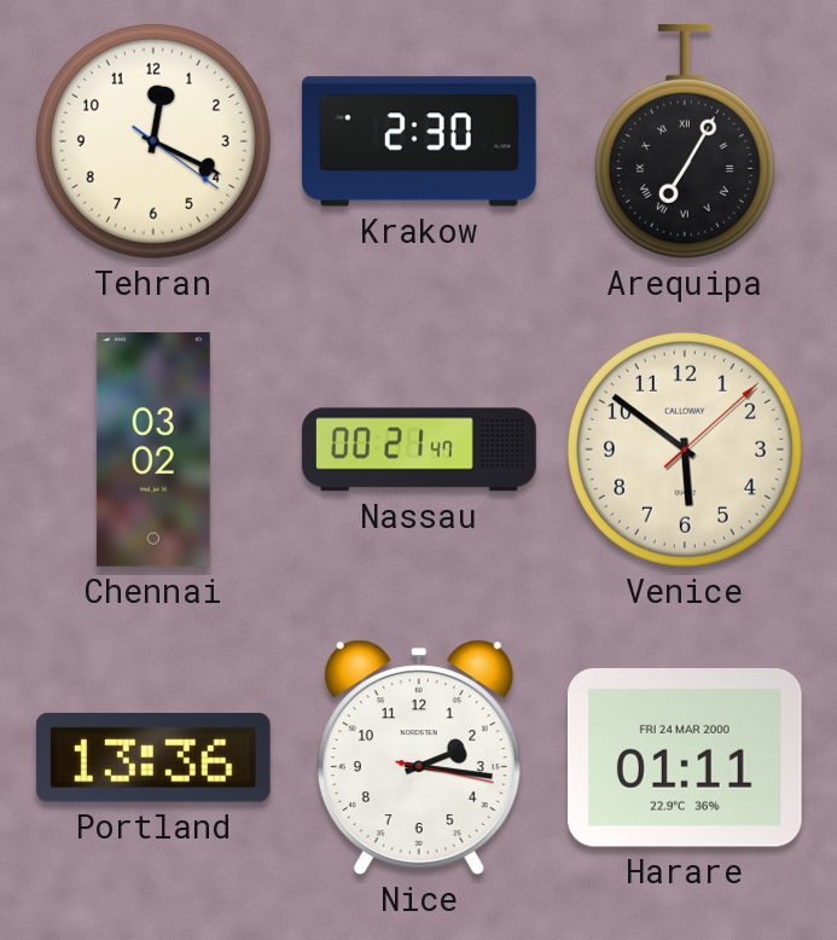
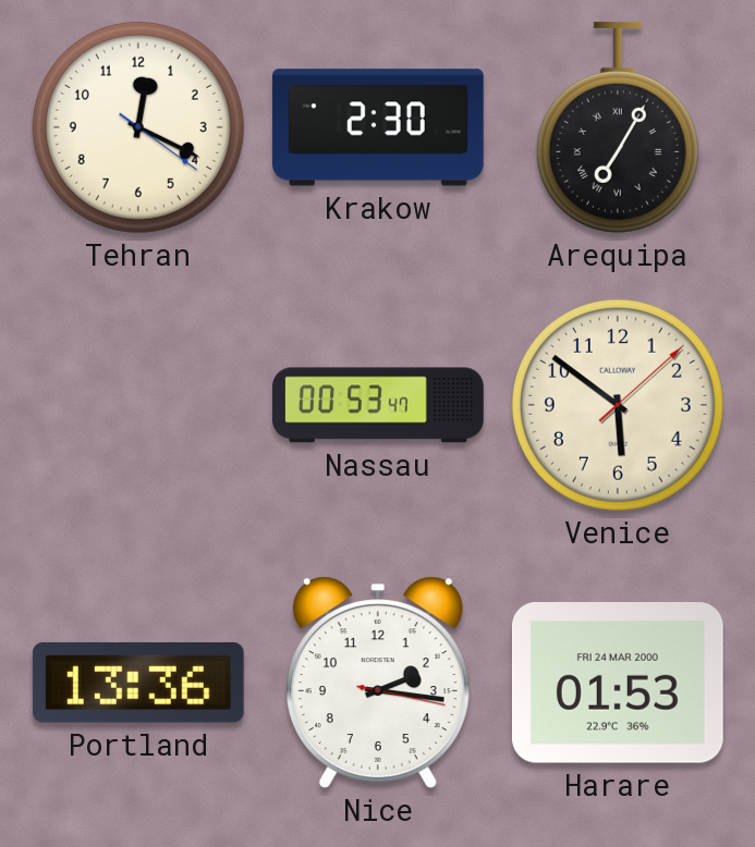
Chennai: 03:02 -> none
Nassau: 00:21 -> 00:53
Harare: 01:11 -> 01:53
